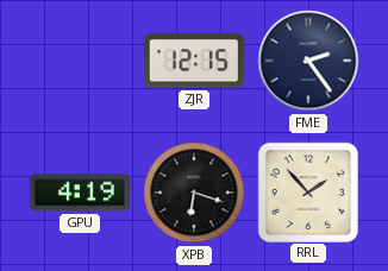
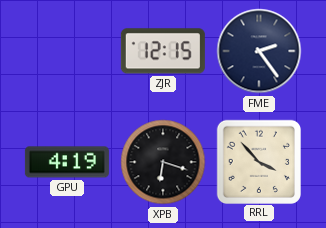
RRL: 1:53 -> 3:53
